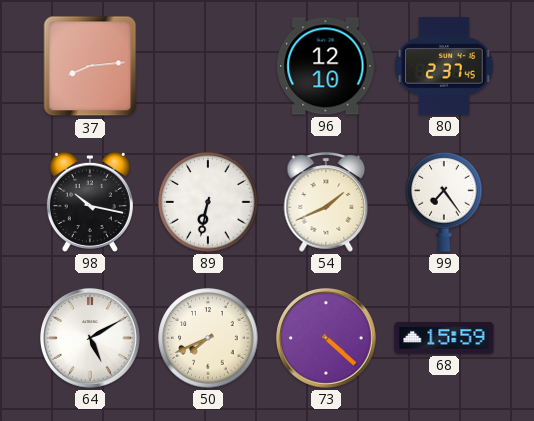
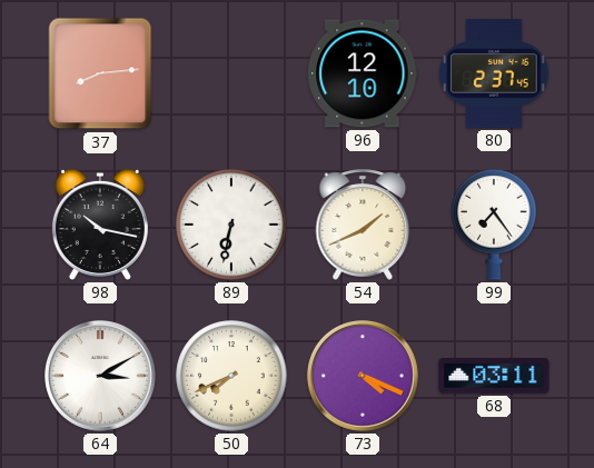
64: 5:10 -> 3:10
73: 4:22 -> 4:19
68: 15:59 -> 03:11
